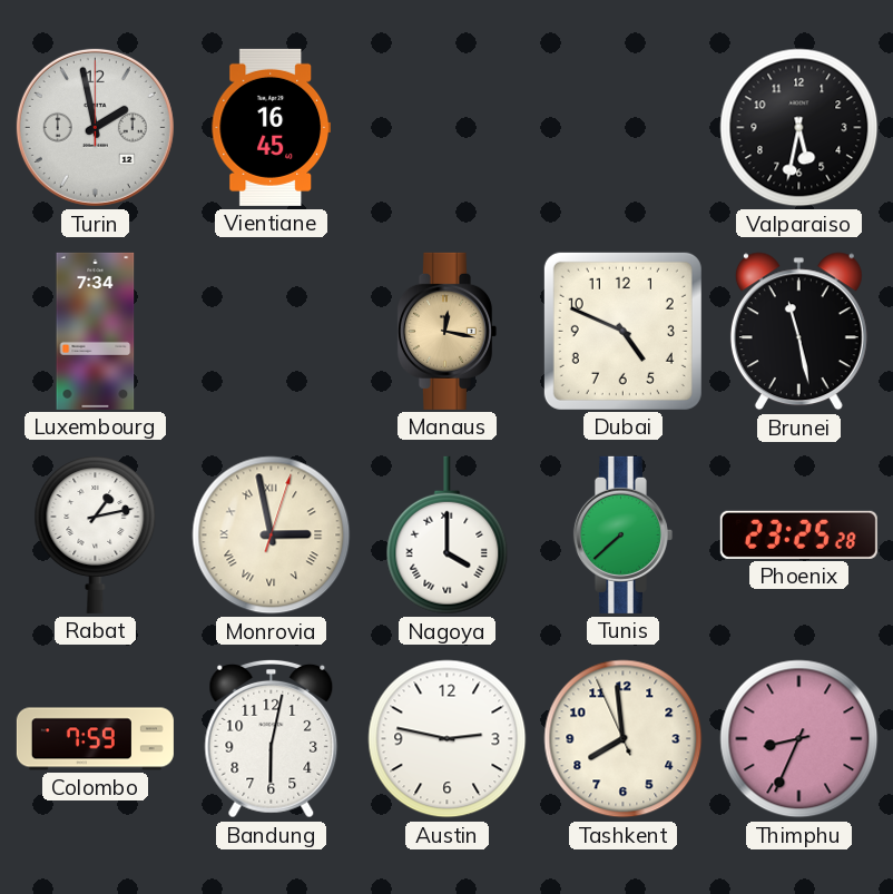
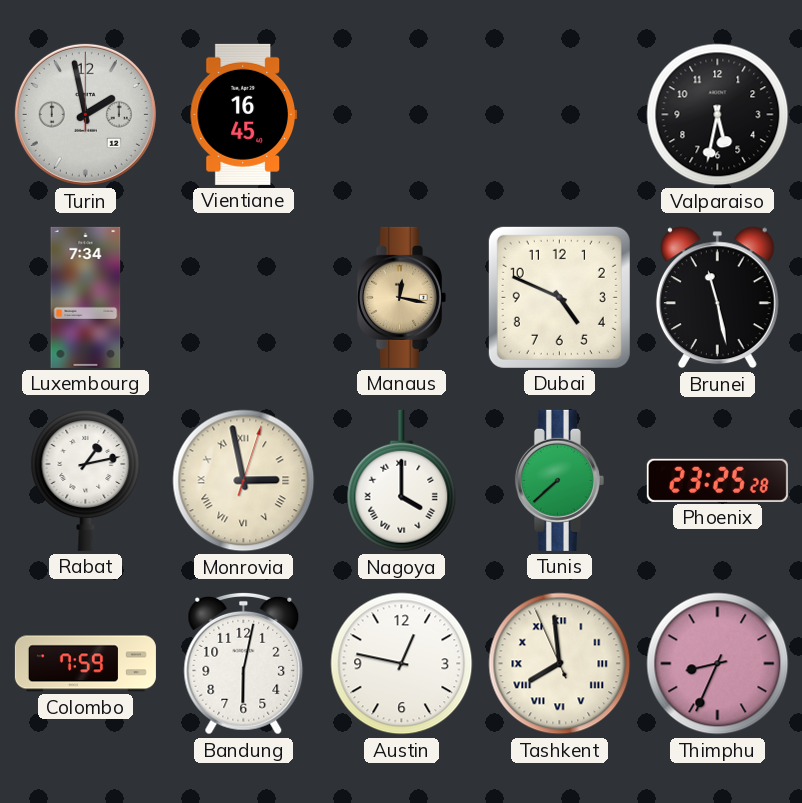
Austin: 2:47 -> 12:47
Tashkent numerals: Arabic -> Roman
